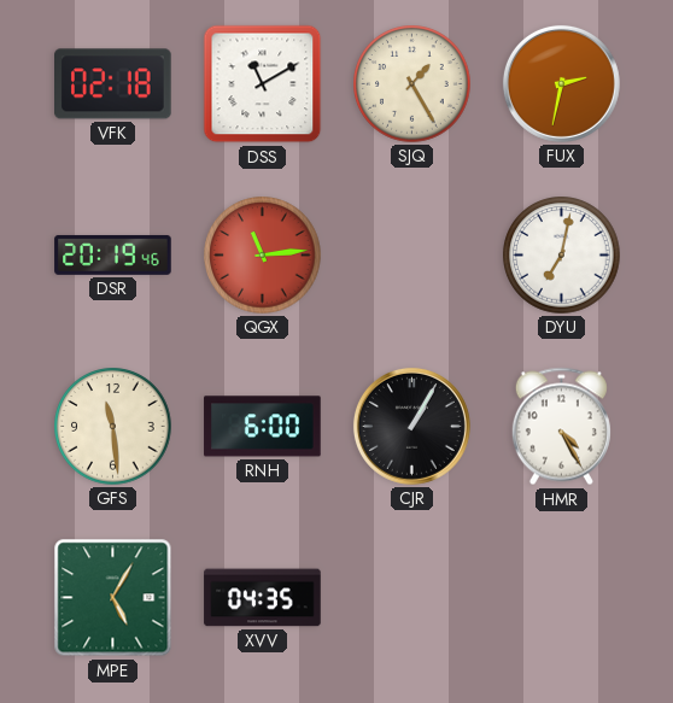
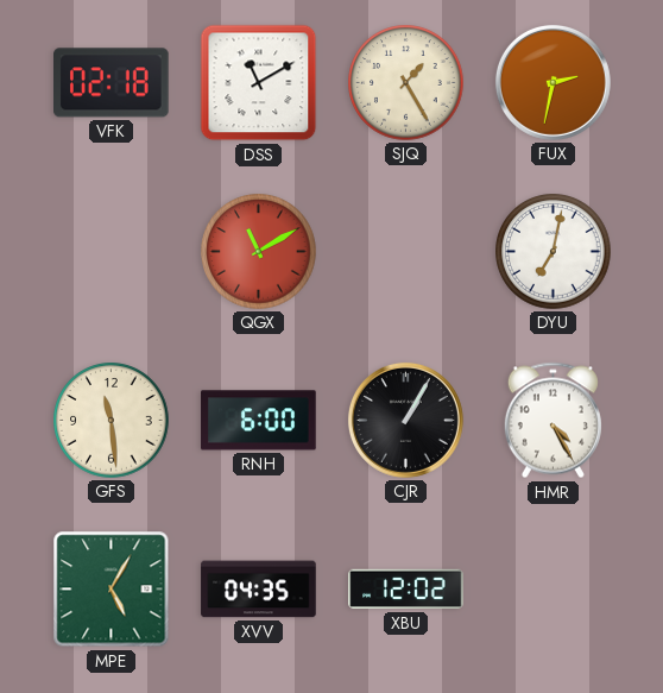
DSR: 20:19 -> none
QGX: 11:14 -> 11:10
XBU: none -> 12:02
